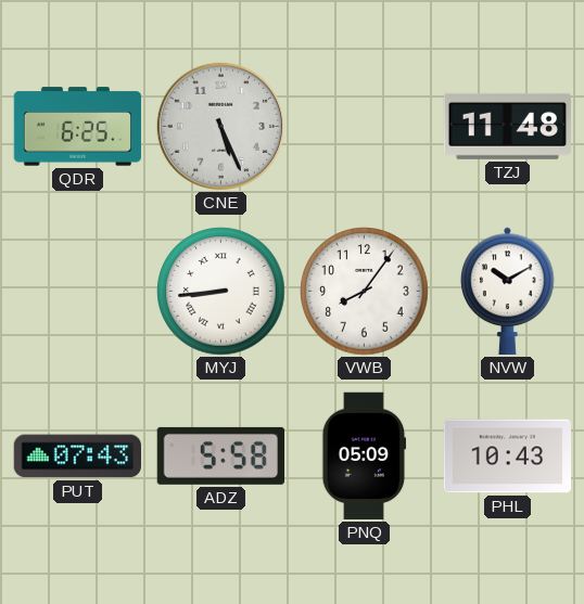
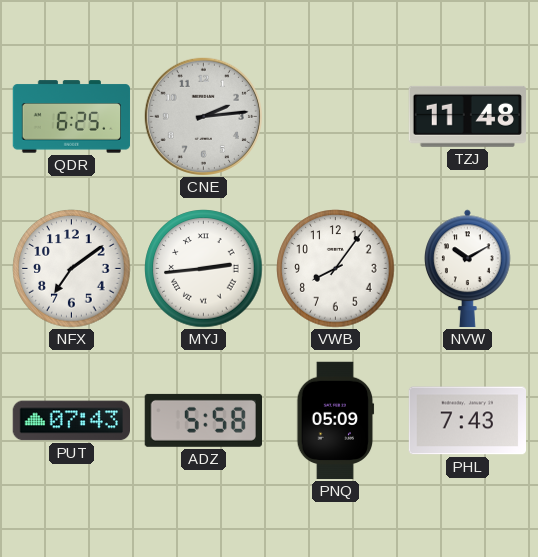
CNE: 5:26 -> 2:14
NFX: none -> 7:09
MYJ: 8:44 -> 2:44
PHL: 10:43 -> 7:43
